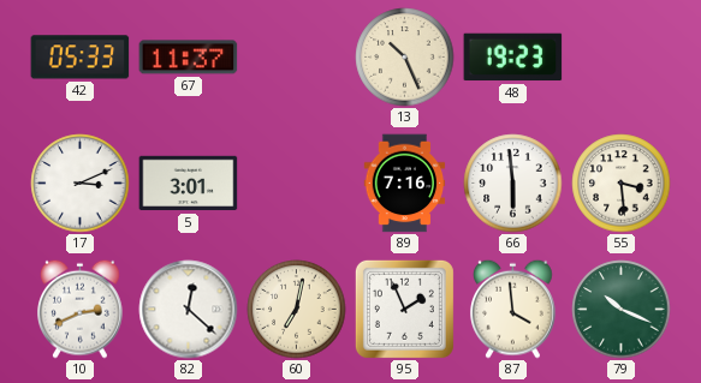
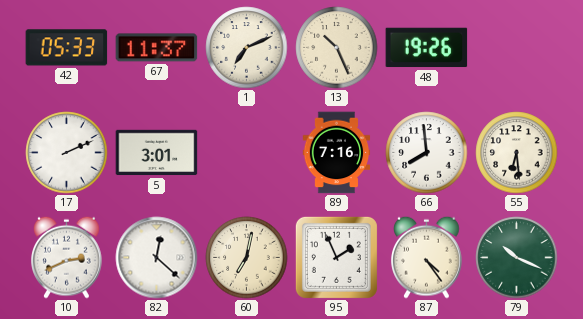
1: none -> 7:11
48: 19:23 -> 19:26
17: 3:11 -> 2:11
66: 5:59 -> 7:59
55: 3:29 -> 6:29
87: 3:59 -> 4:24
